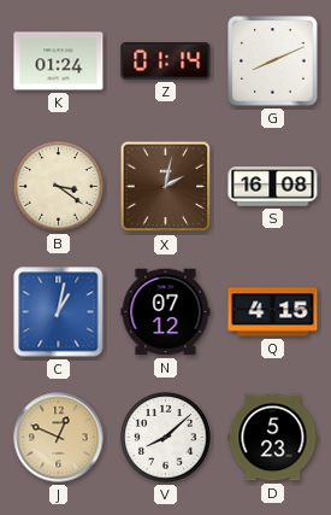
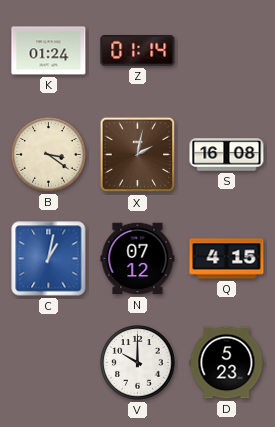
G: 8:11 -> none
J: 12:49 -> none
V: 8:08 -> 10:00
